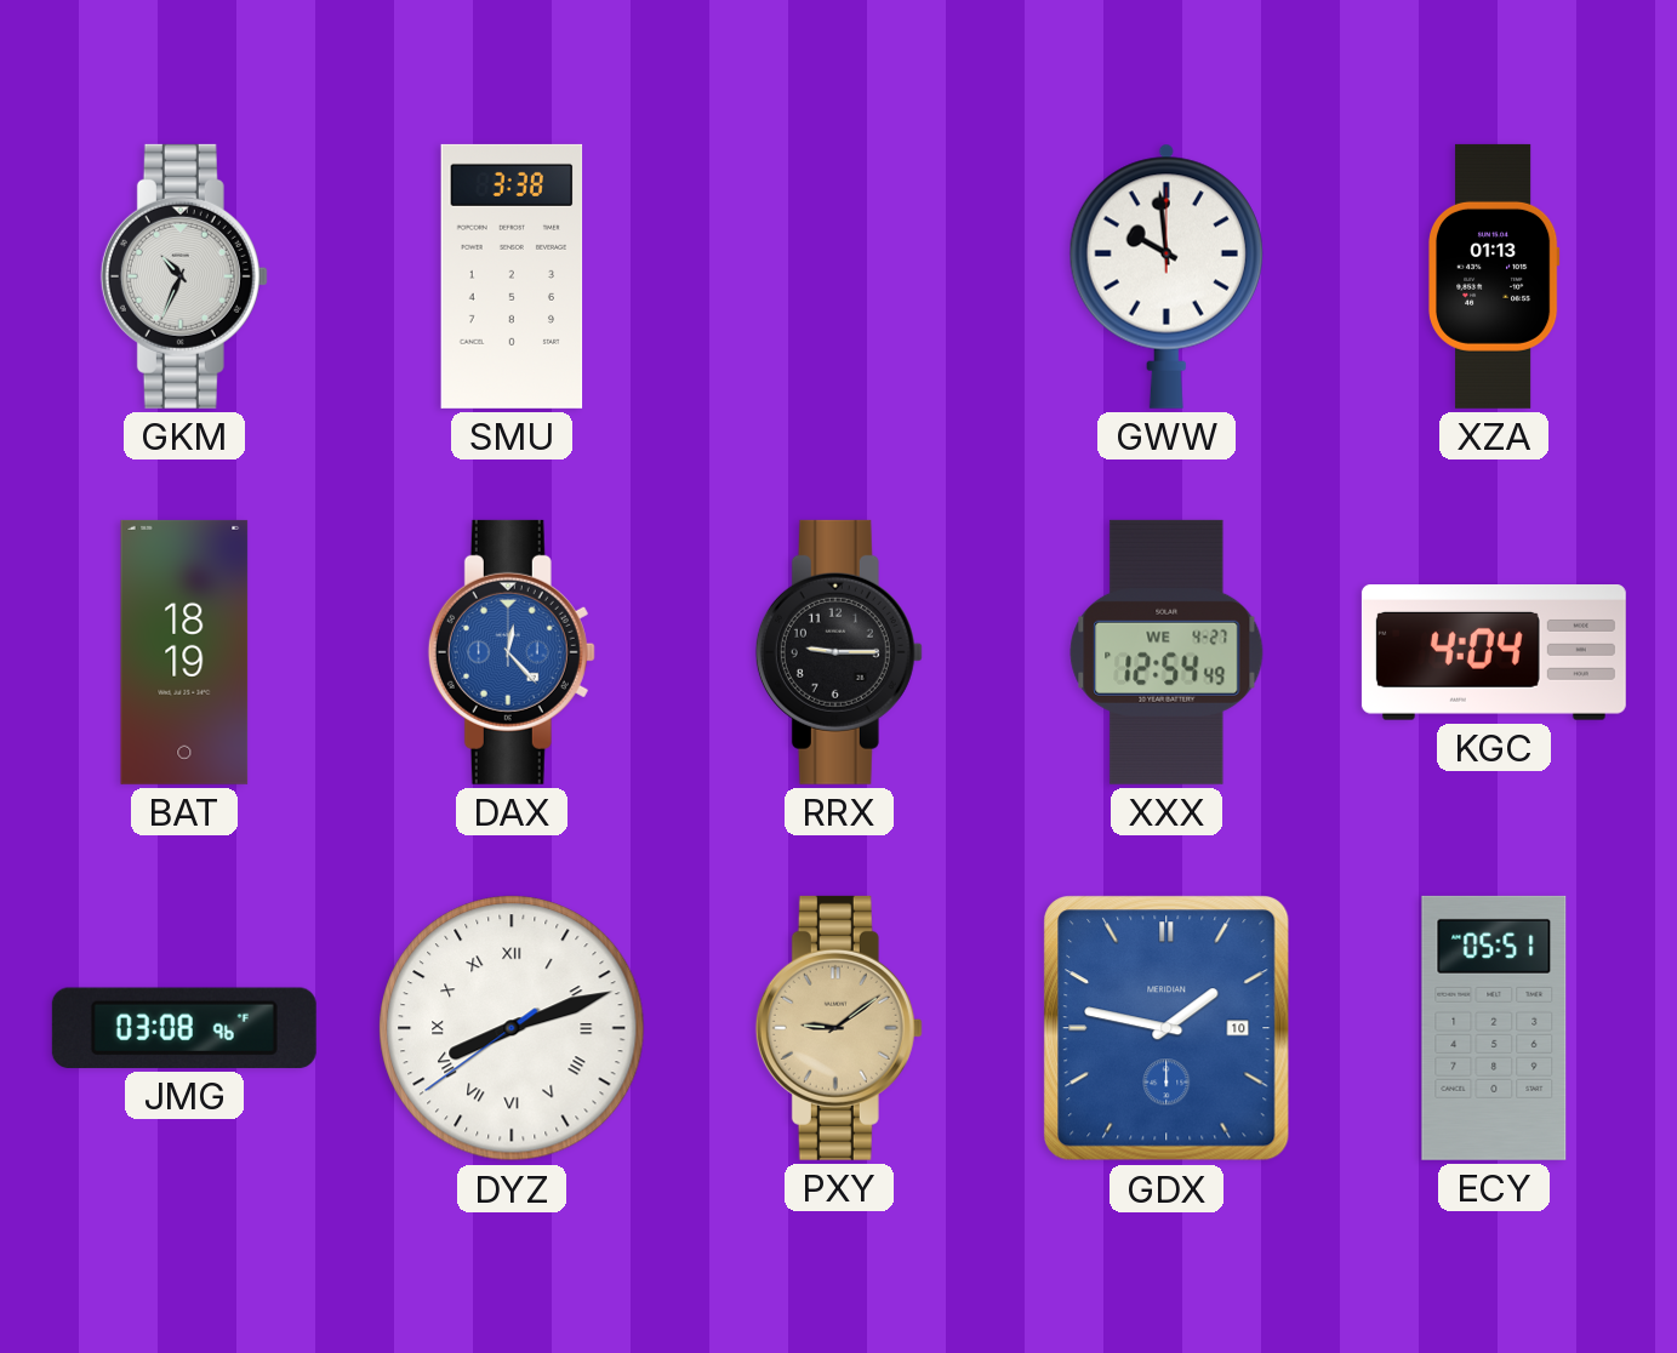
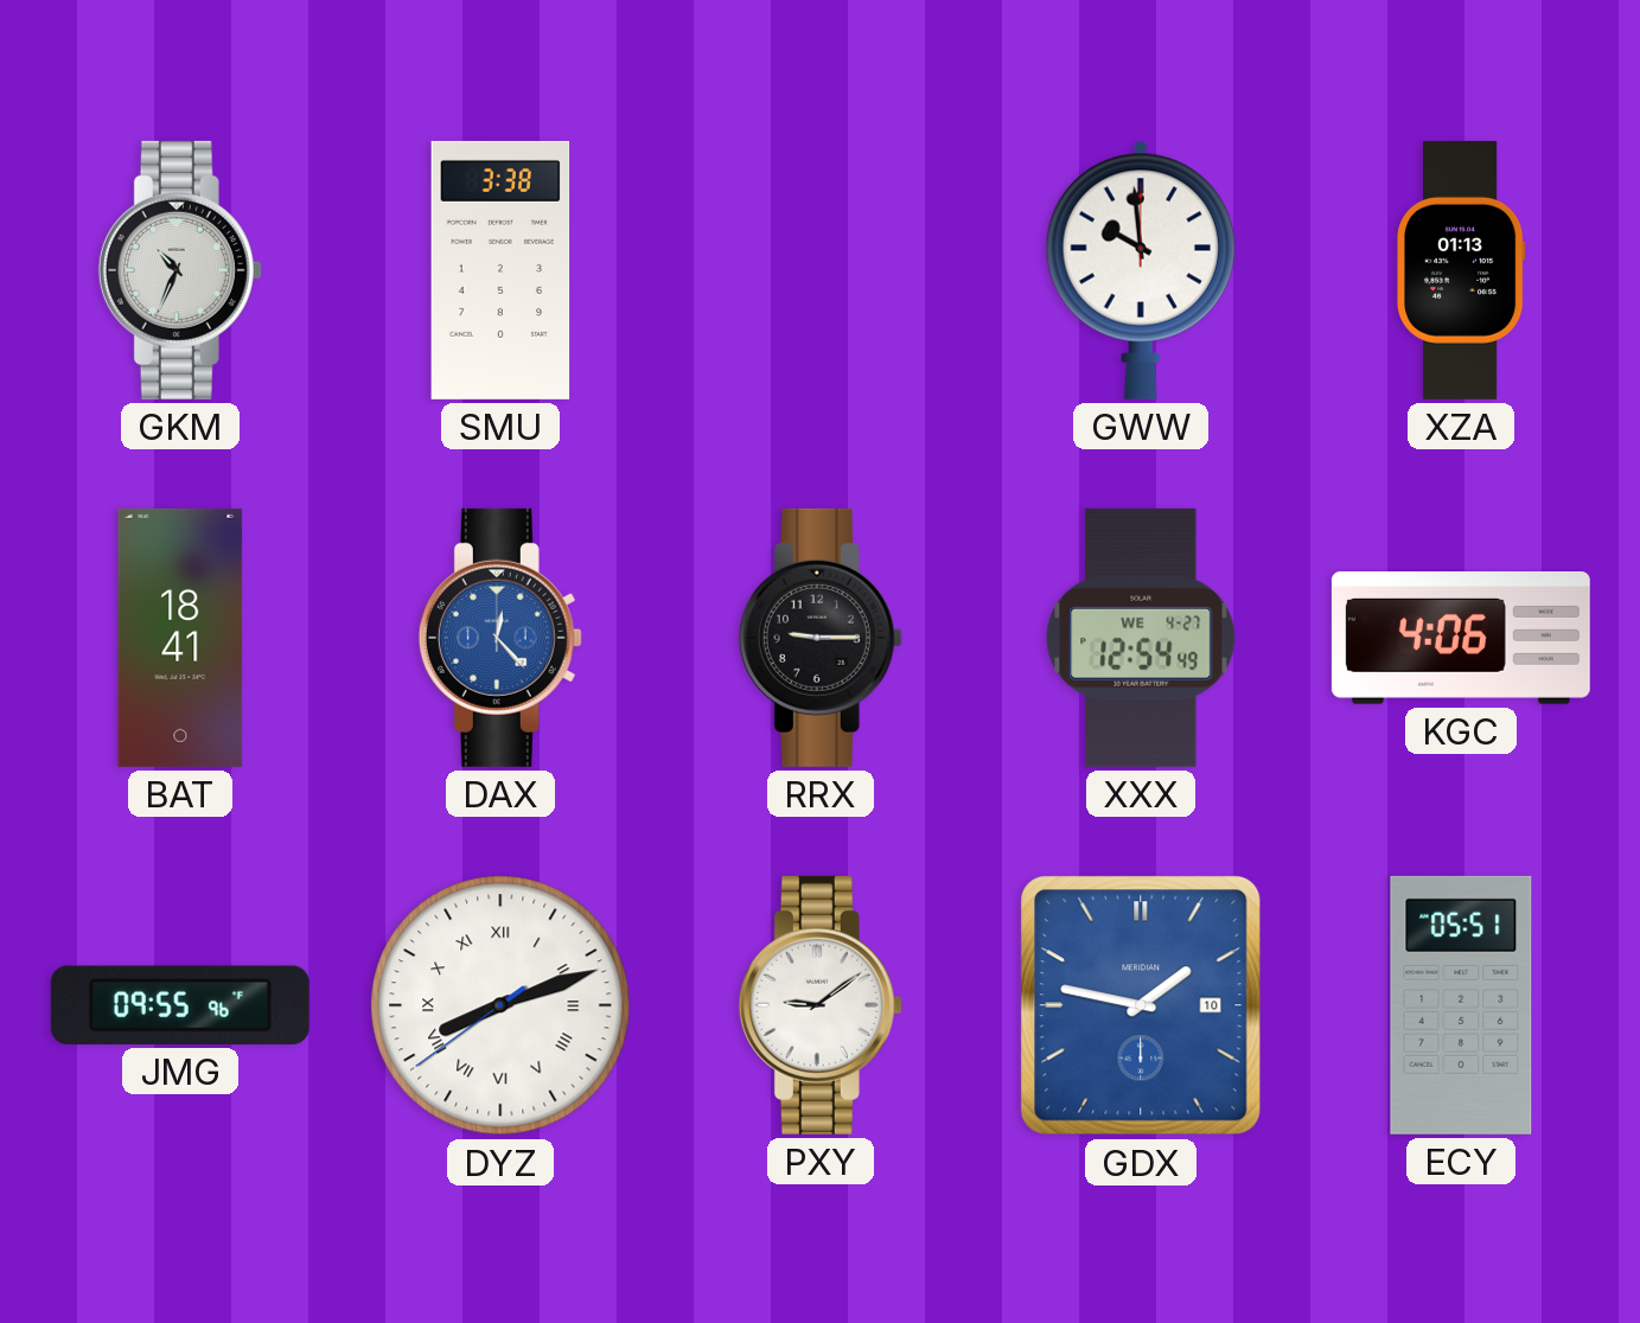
BAT: 18:19 -> 18:41
KGC: 4:04 -> 4:06
JMG: 03:08 -> 09:55
PXY dial: champagne -> white
